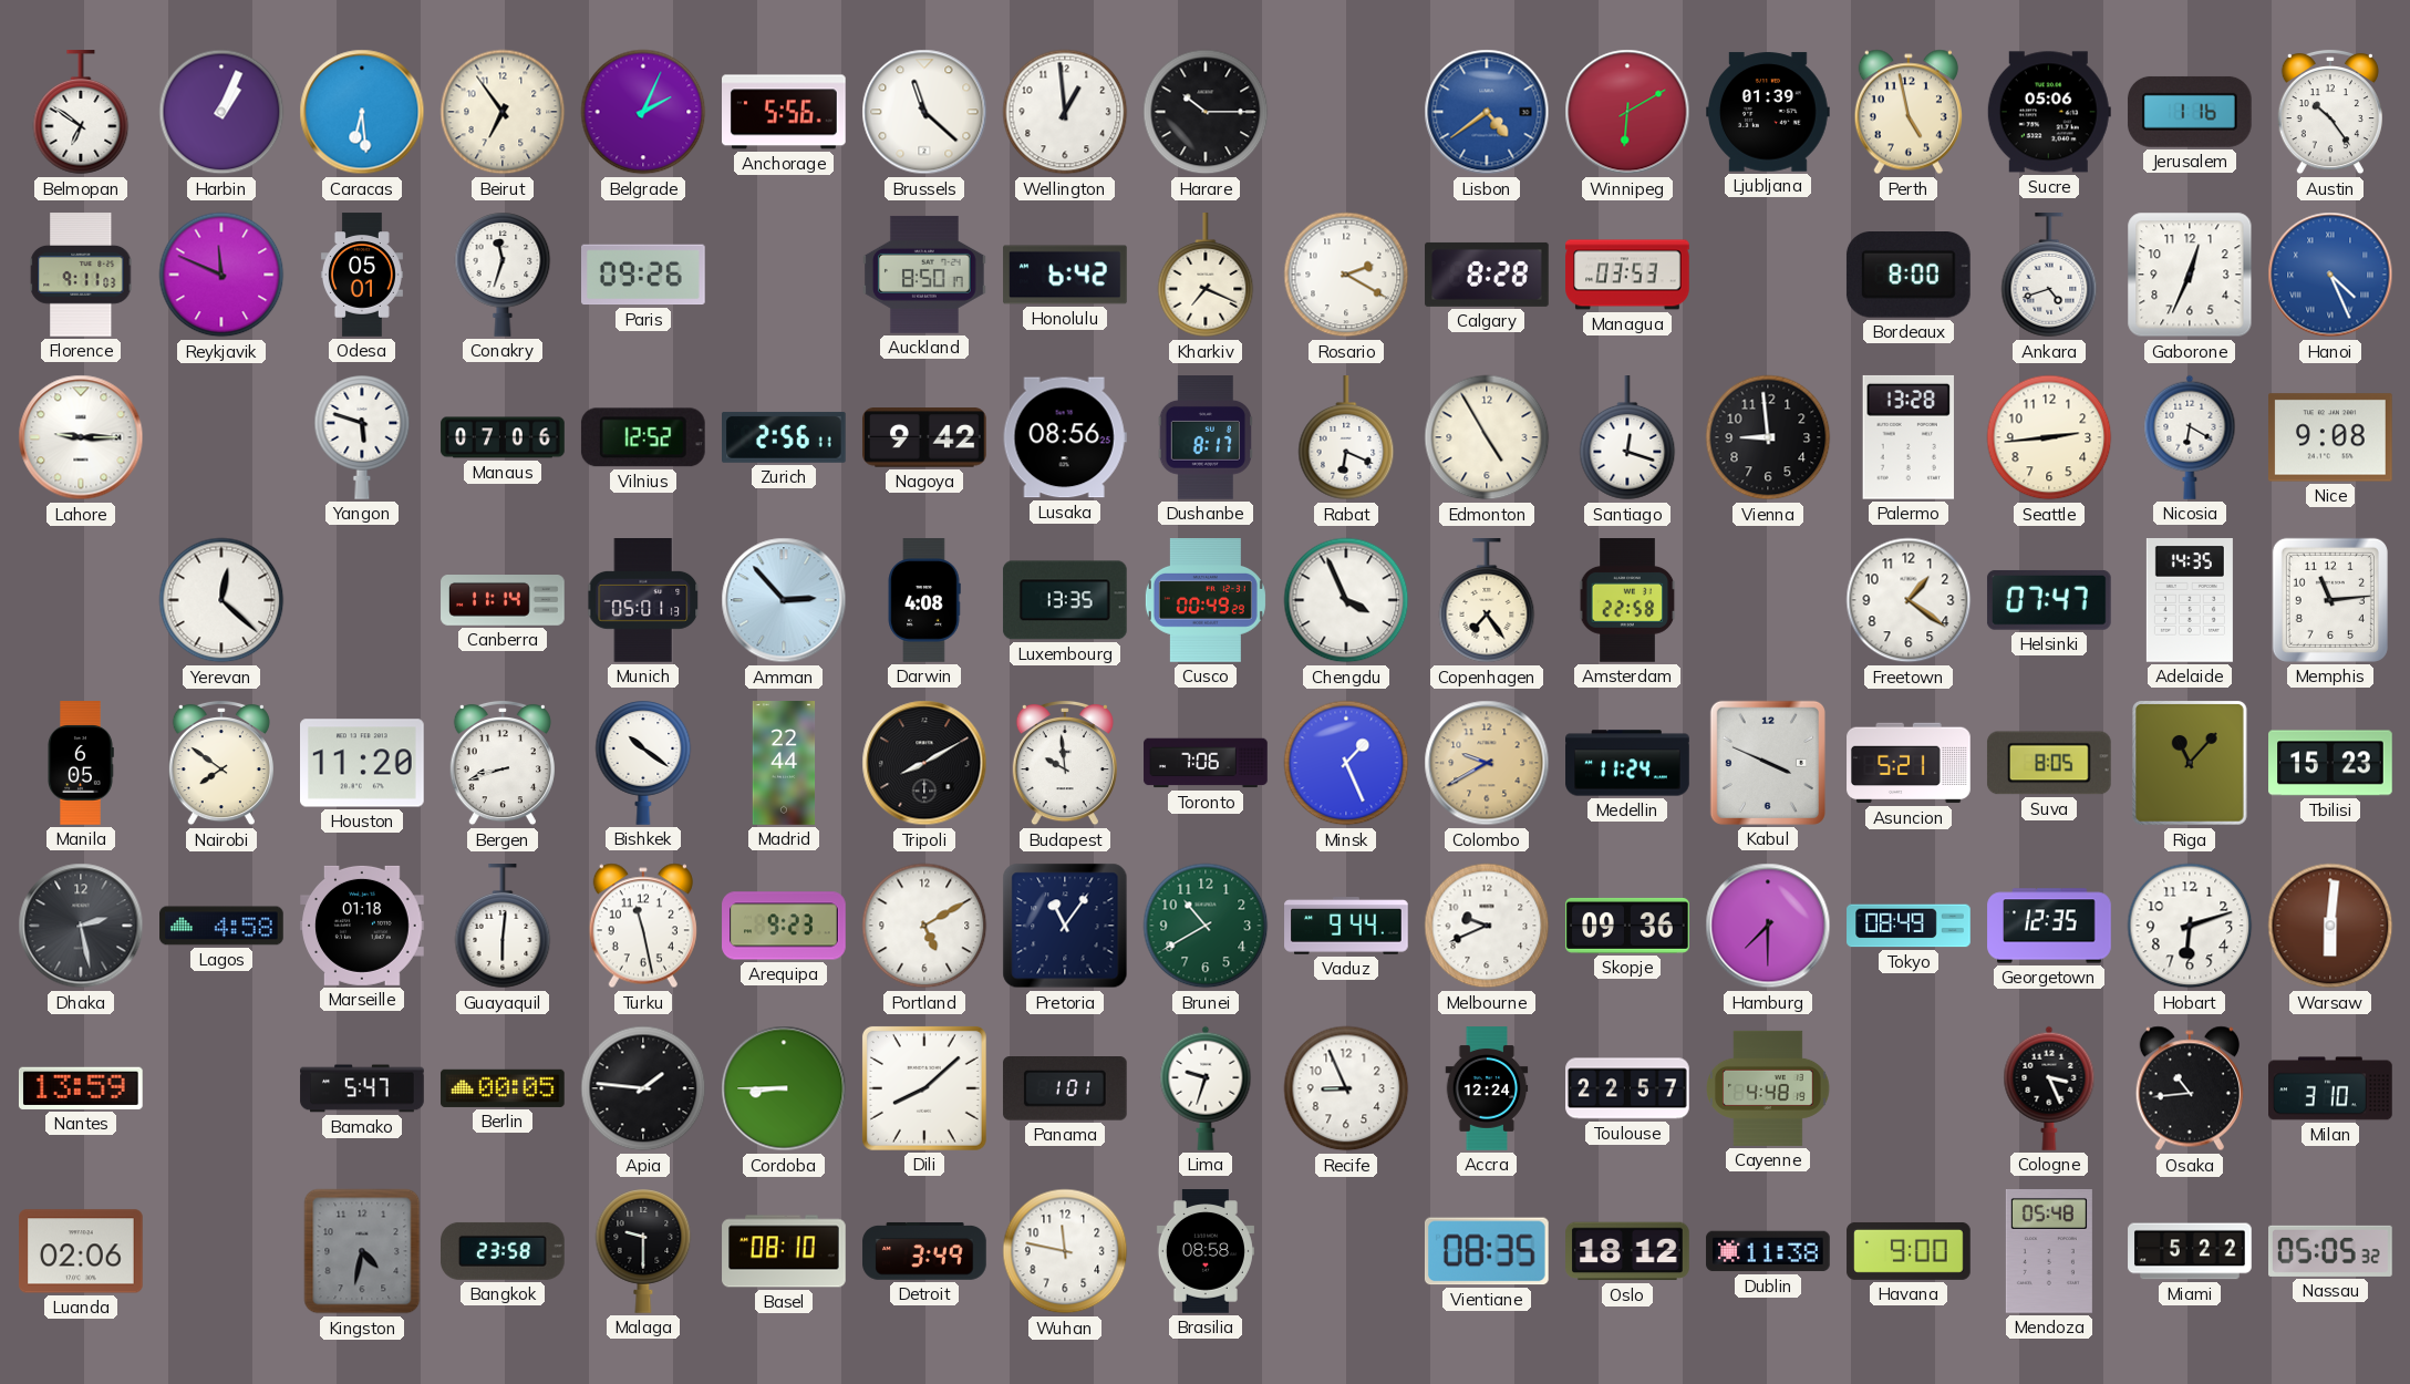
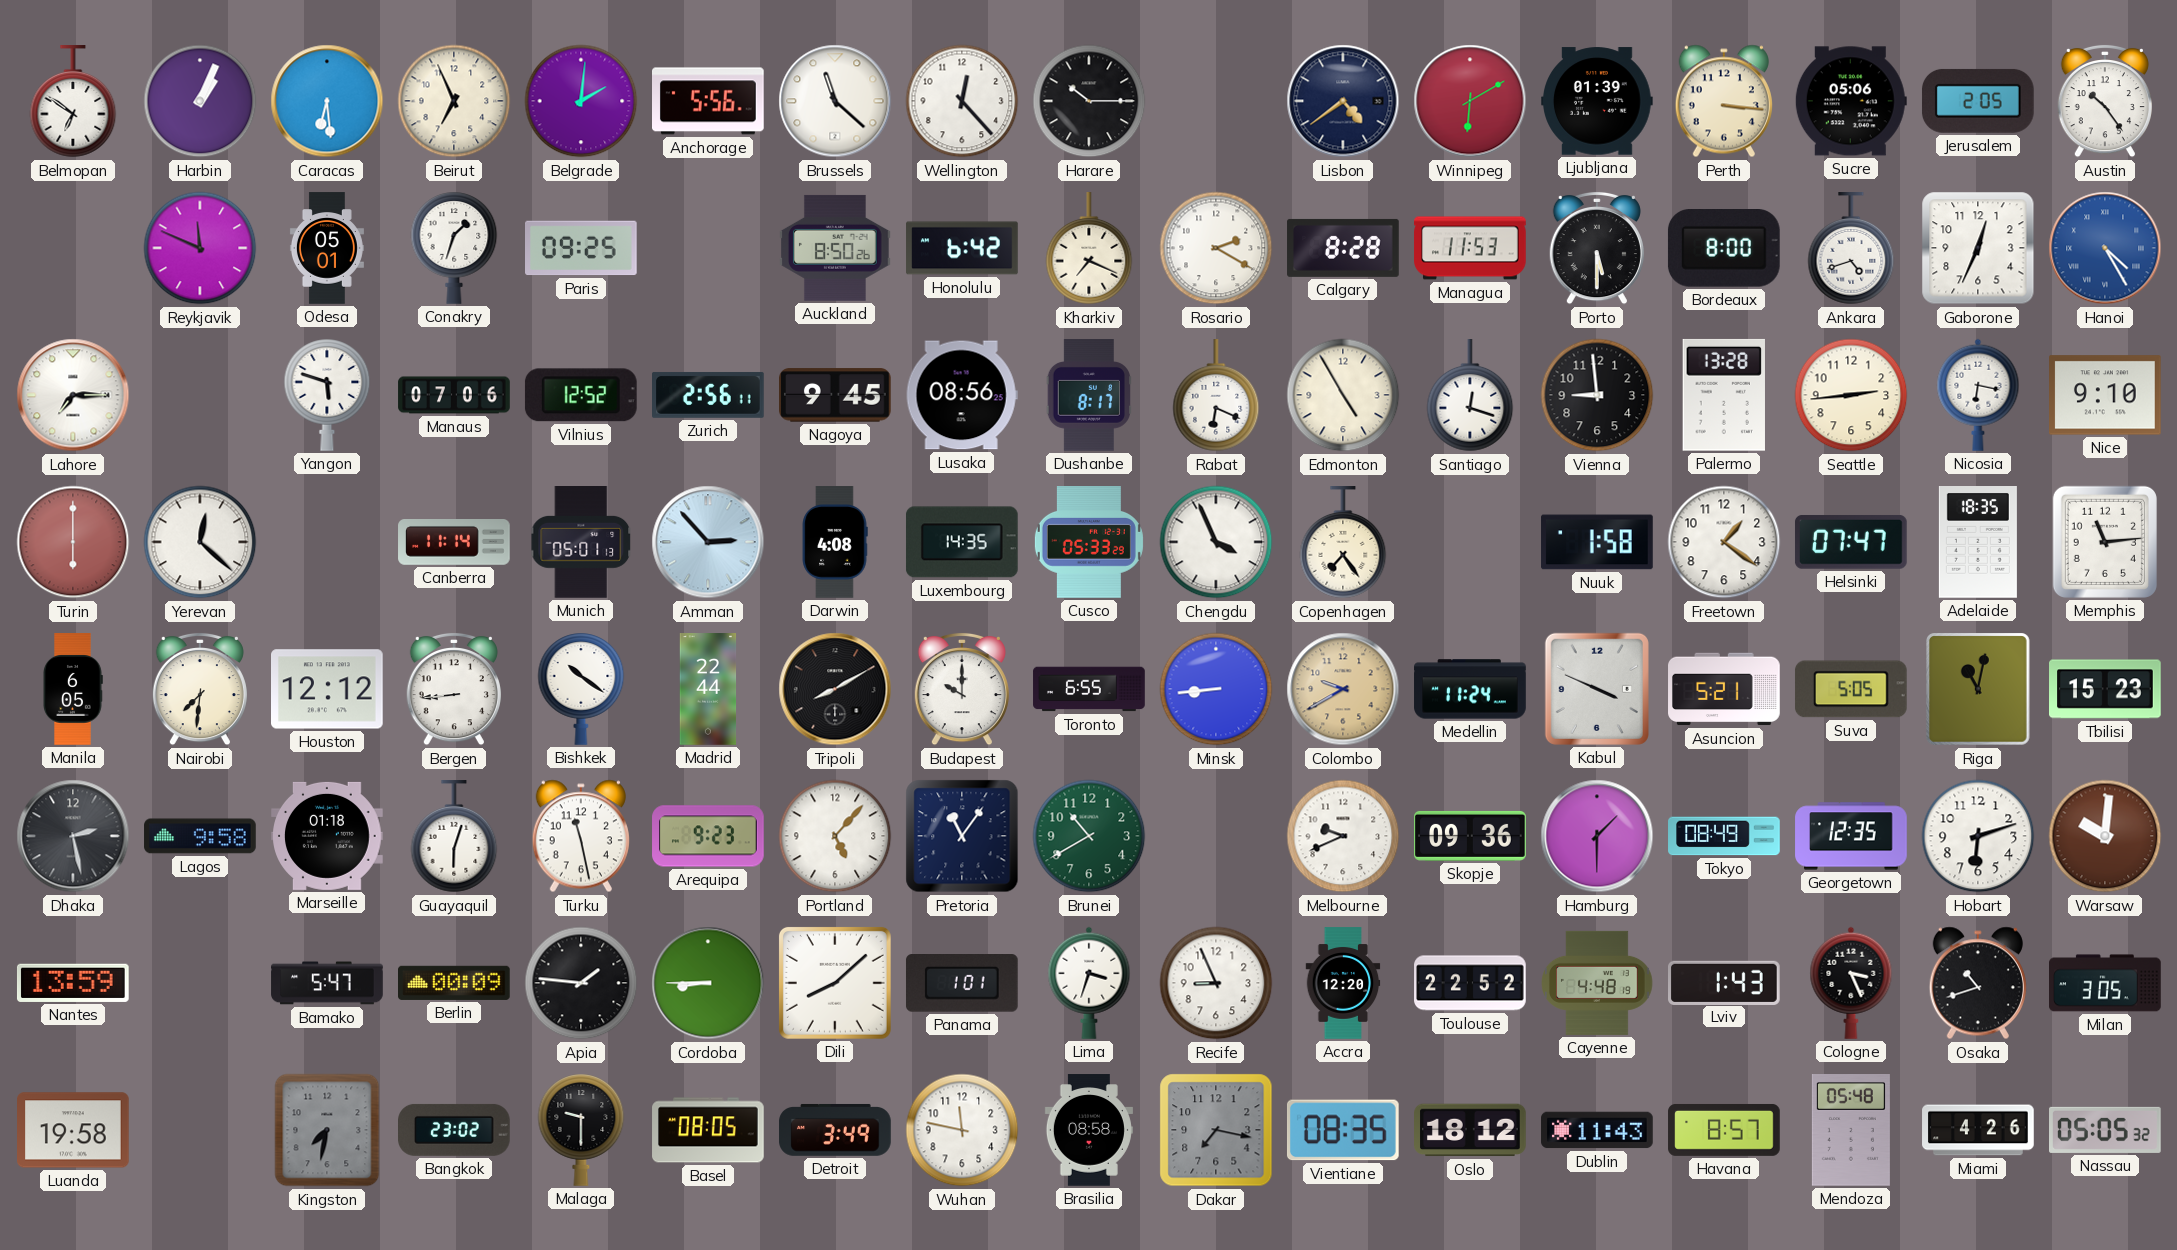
Beirut: 6:54 -> 6:56
Belgrade: 2:04 -> 2:01
Wellington: 12:59 -> 12:23
Lisbon dial: blue -> navy
Perth: 4:58 -> 3:16
Jerusalem: 1:16 -> 2:05
Florence: 9:11 -> none
Conakry: 11:33 -> 1:33
Paris: 09:26 -> 09:25
Auckland: 8:50:17 -> 8:50:26
Managua: 03:53 -> 11:53
Porto: none -> 5:30
Hanoi: 4:26 -> 4:25
Lahore: 9:15 -> 7:15
Nagoya: 9:42 -> 9:45
Nicosia: 6:20 -> 6:17
Nice: 9:08 -> 9:10
Turin: none -> 6:00
Luxembourg: 13:35 -> 14:35
Cusco: 00:49 -> 05:33
Amsterdam: 22:58 -> none
Nuuk: none -> 1:58
Adelaide: 14:35 -> 18:35
Nairobi: 7:51 -> 7:31
Houston: 11:20 -> 12:12
Bergen: 8:42 -> 8:44
Budapest: 9:59 -> 10:00
Toronto: 7:06 -> 6:55
Minsk: 1:26 -> 8:44
Suva: 8:05 -> 5:05
Riga: 11:07 -> 11:02
Lagos: 4:58 -> 9:58
Guayaquil: 6:01 -> 6:03
Portland: 5:10 -> 5:07
Vaduz: 9:44 -> none
Hamburg: 7:30 -> 1:30
Warsaw: 6:01 -> 10:01
Berlin: 00:05 -> 00:09
Lima: 9:33 -> 3:33
Accra: 12:24 -> 12:20
Toulouse: 22:57 -> 22:52
Lviv: none -> 1:43
Osaka: 10:44 -> 10:42
Milan: 3:10 -> 3:05
Luanda: 02:06 -> 19:58
Kingston: 4:32 -> 7:32
Bangkok: 23:58 -> 23:02
Basel: 08:10 -> 08:05
Dakar: none -> 7:17
Dublin: 11:38 -> 11:43
Havana: 9:00 -> 8:57
Miami: 5:22 -> 4:26
